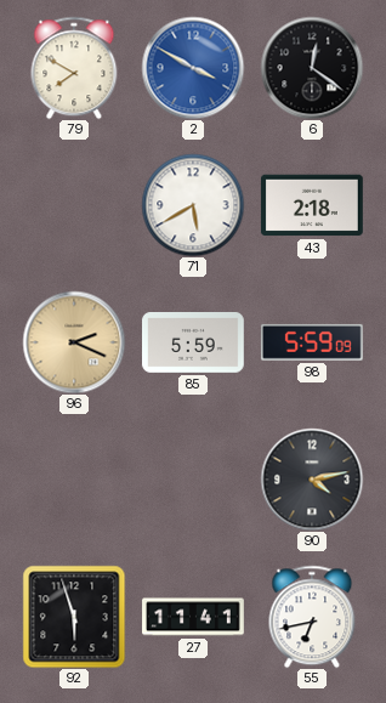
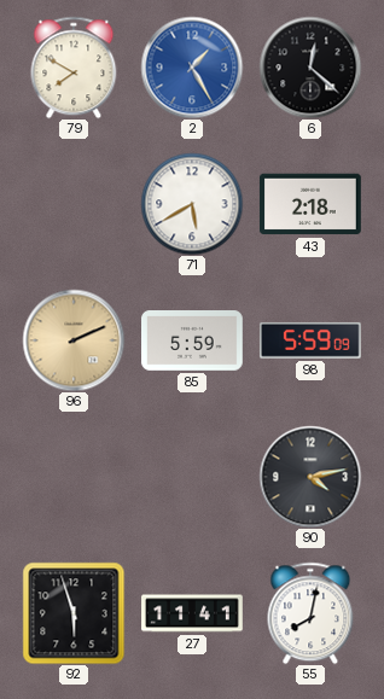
2: 3:50 -> 1:25
6: 12:21 -> 12:22
96: 2:19 -> 2:11
55: 6:43 -> 8:02
